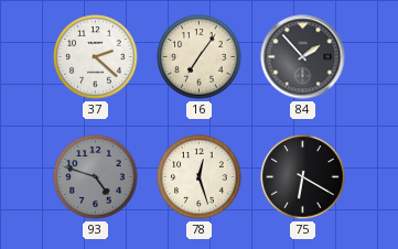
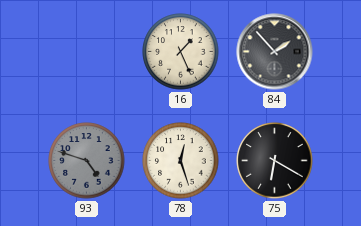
37: 2:22 -> none
16: 7:06 -> 1:26
